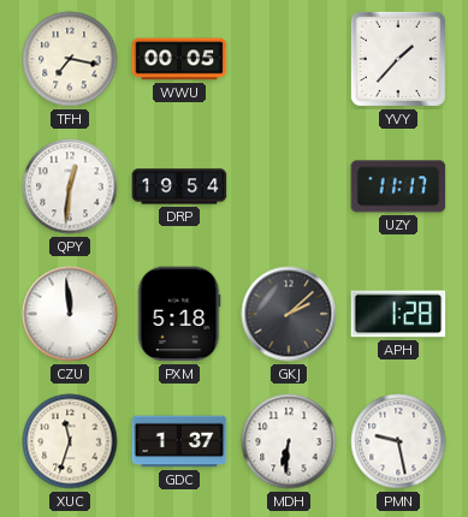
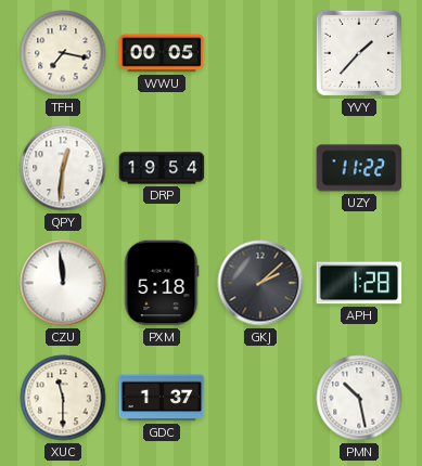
UZY: 11:17 -> 11:22
XUC: 11:33 -> 11:30
MDH: 6:31 -> none
PMN: 9:28 -> 10:28
